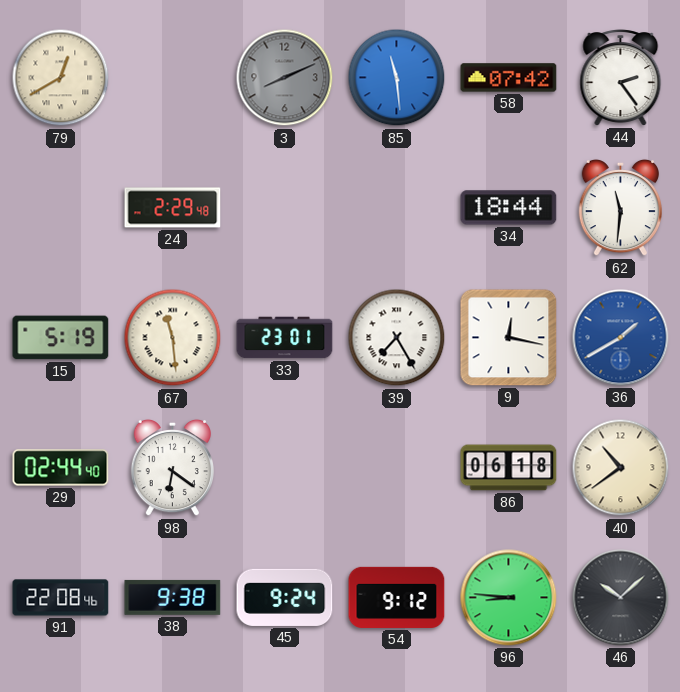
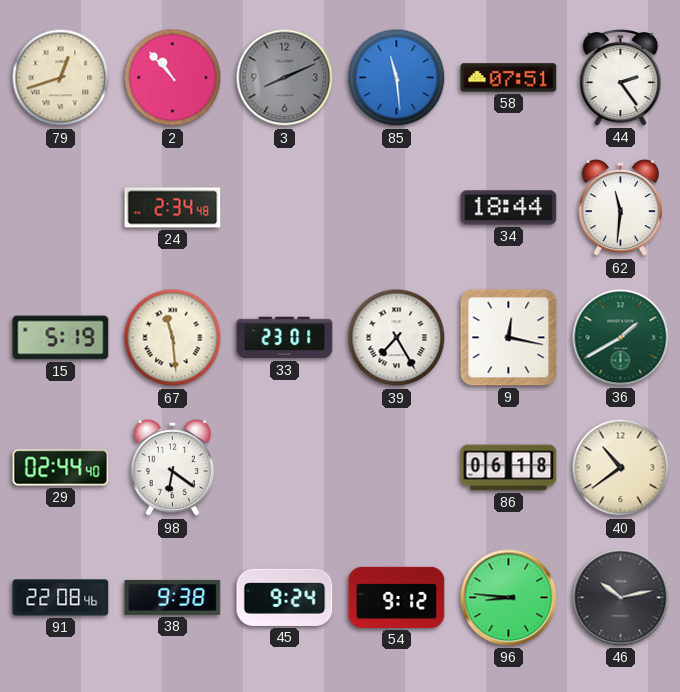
79: 12:40 -> 12:42
2: none -> 10:53
58: 07:42 -> 07:51
24: 2:29 -> 2:34
36 dial: blue -> green
46: 10:08 -> 10:13
